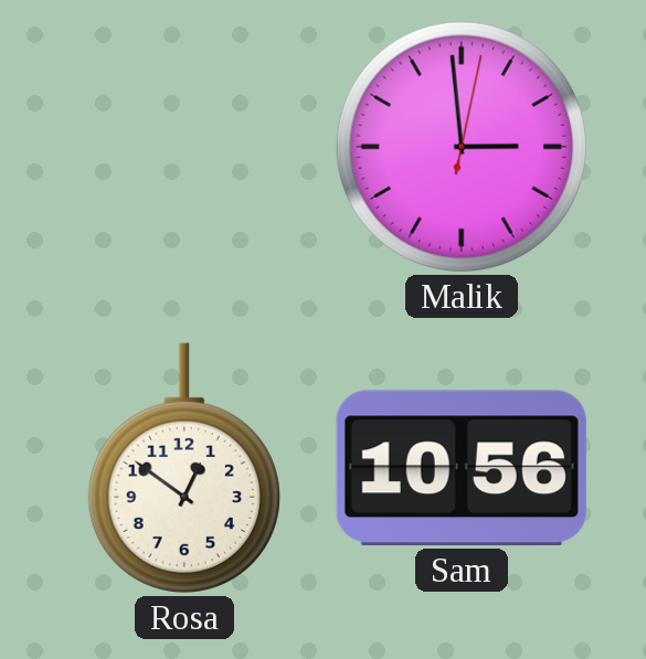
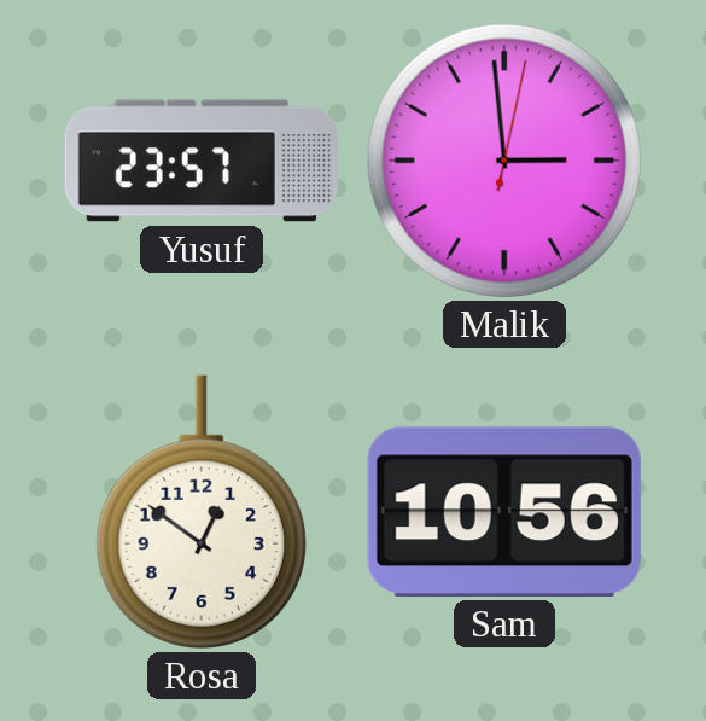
Yusuf: none -> 23:57
